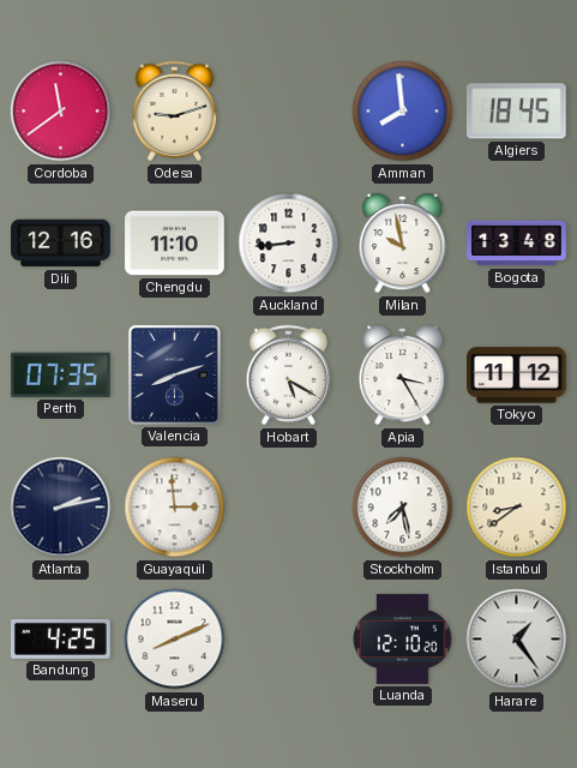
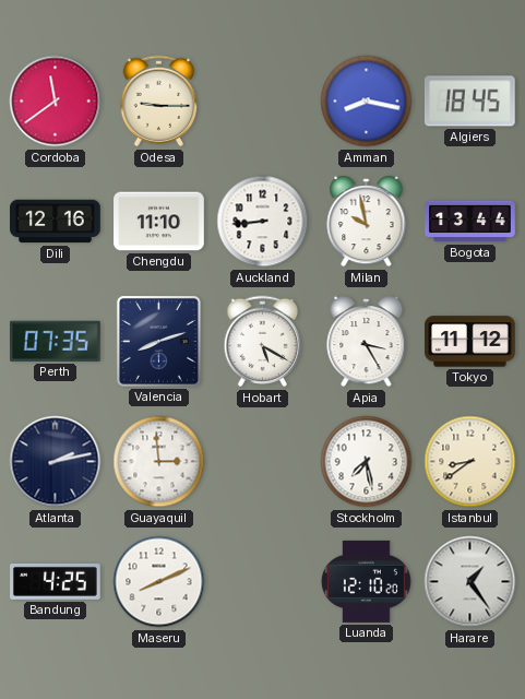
Odesa: 9:12 -> 9:15
Amman: 7:59 -> 8:17
Bogota: 13:48 -> 13:44
